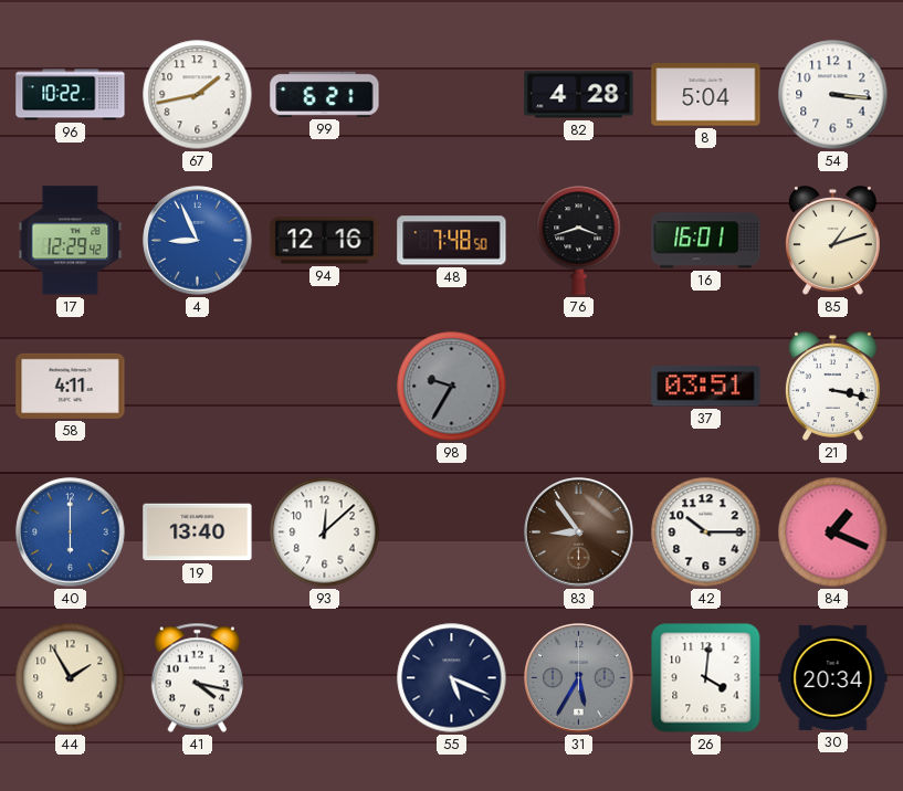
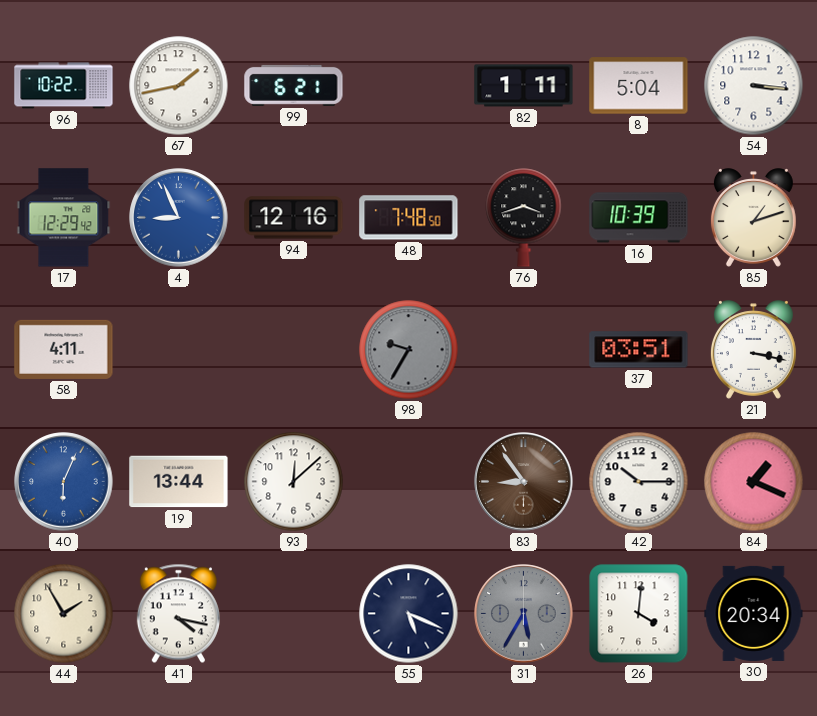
82: 4:28 -> 1:11
16: 16:01 -> 10:39
40: 6:00 -> 6:04
19: 13:40 -> 13:44
